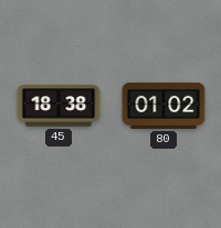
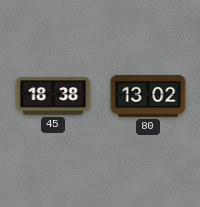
80: 01:02 -> 13:02
